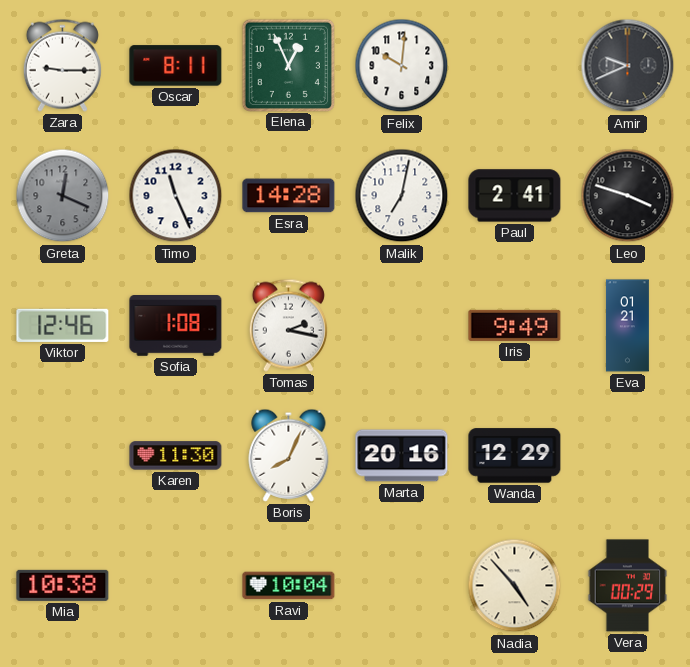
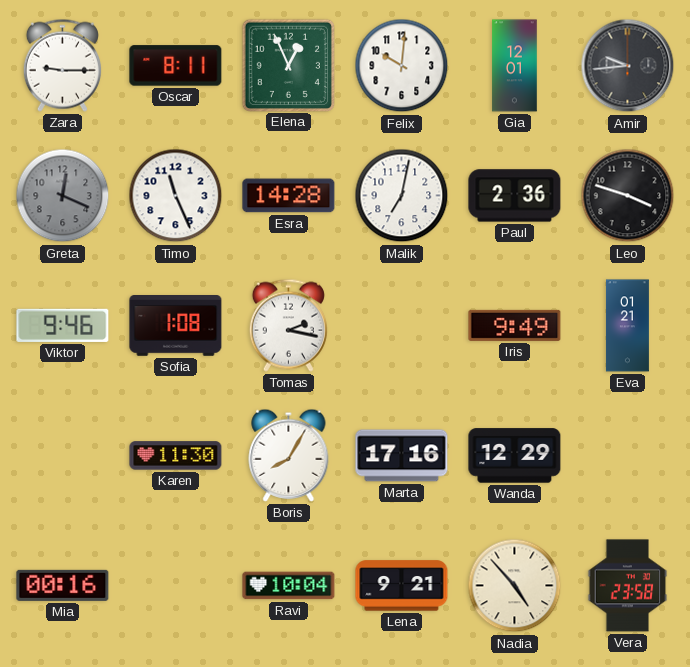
Gia: none -> 12:01
Amir: 9:41 -> 9:44
Paul: 2:41 -> 2:36
Viktor: 12:46 -> 9:46
Boris: 8:04 -> 8:05
Marta: 20:16 -> 17:16
Mia: 10:38 -> 00:16
Lena: none -> 9:21
Vera: 00:29 -> 23:58
